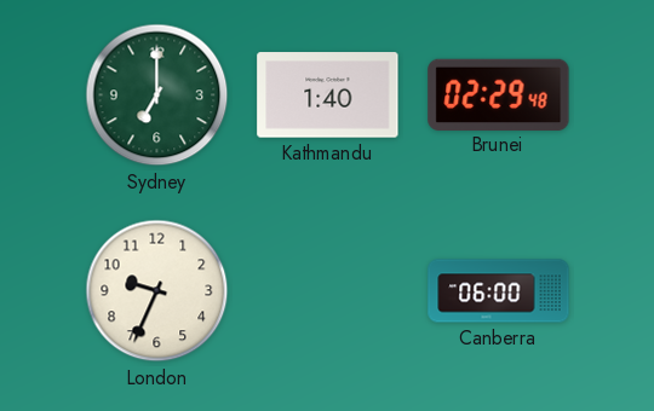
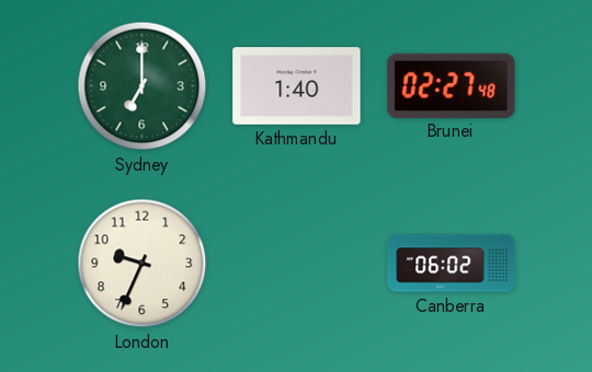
Brunei: 02:29 -> 02:27
Canberra: 06:00 -> 06:02
